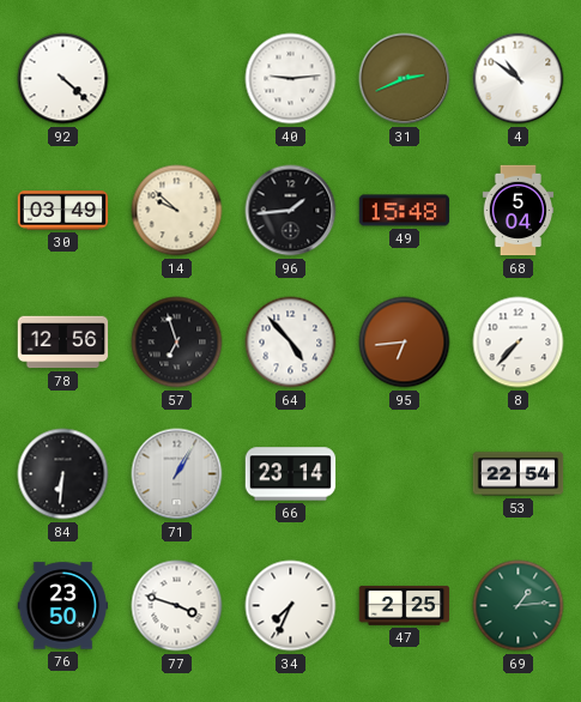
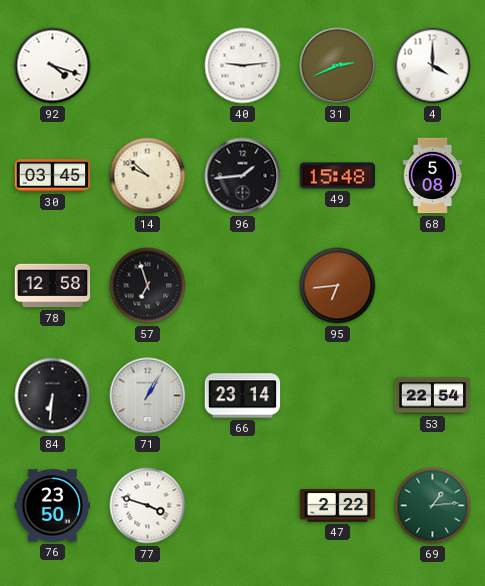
92: 4:22 -> 4:18
4: 10:51 -> 4:00
30: 03:49 -> 03:45
68: 5:04 -> 5:08
78: 12:56 -> 12:58
64: 4:53 -> none
8: 7:37 -> none
34: 7:34 -> none
47: 2:25 -> 2:22
